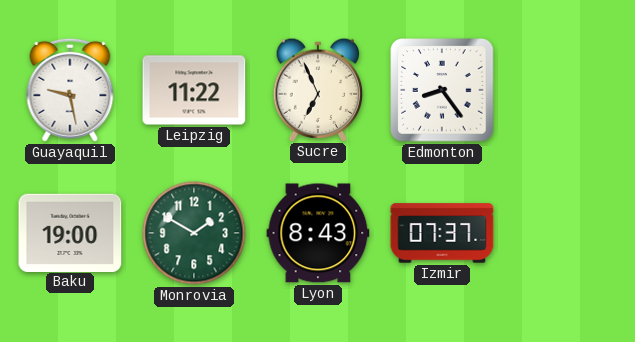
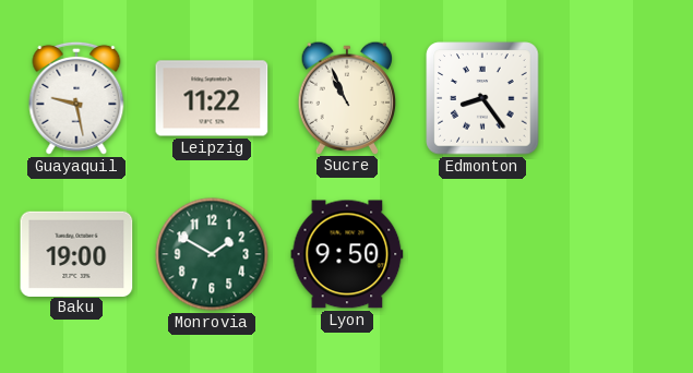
Sucre: 6:56 -> 10:56
Lyon: 8:43 -> 9:50
Izmir: 07:37 -> none
